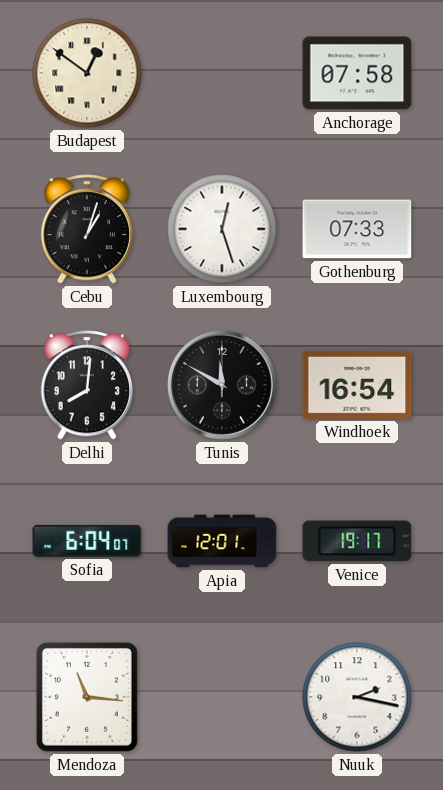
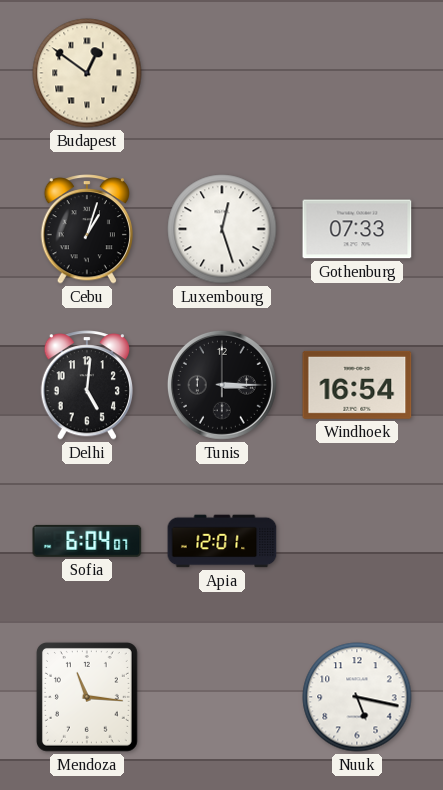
Anchorage: 07:58 -> none
Delhi: 8:01 -> 5:01
Tunis: 11:50 -> 3:15
Venice: 19:17 -> none
Nuuk: 2:17 -> 5:17
